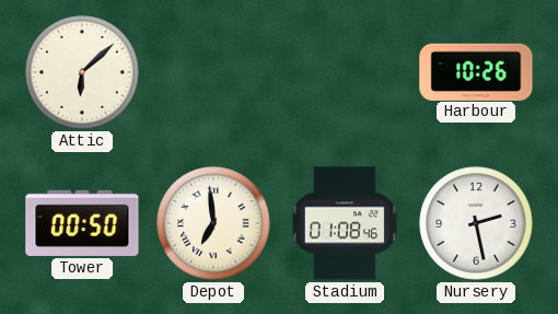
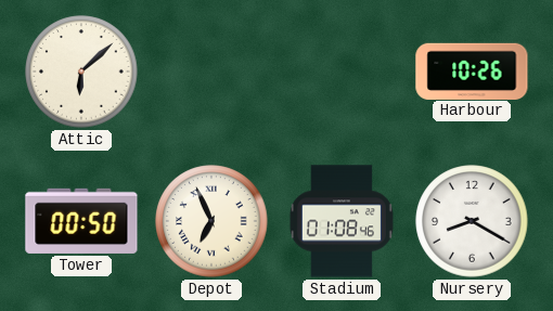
Depot: 6:59 -> 6:56
Nursery: 2:28 -> 8:20
